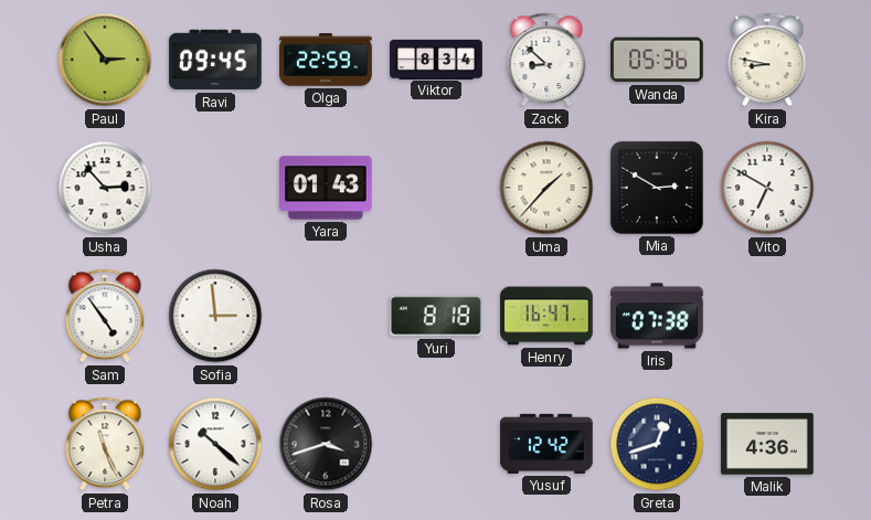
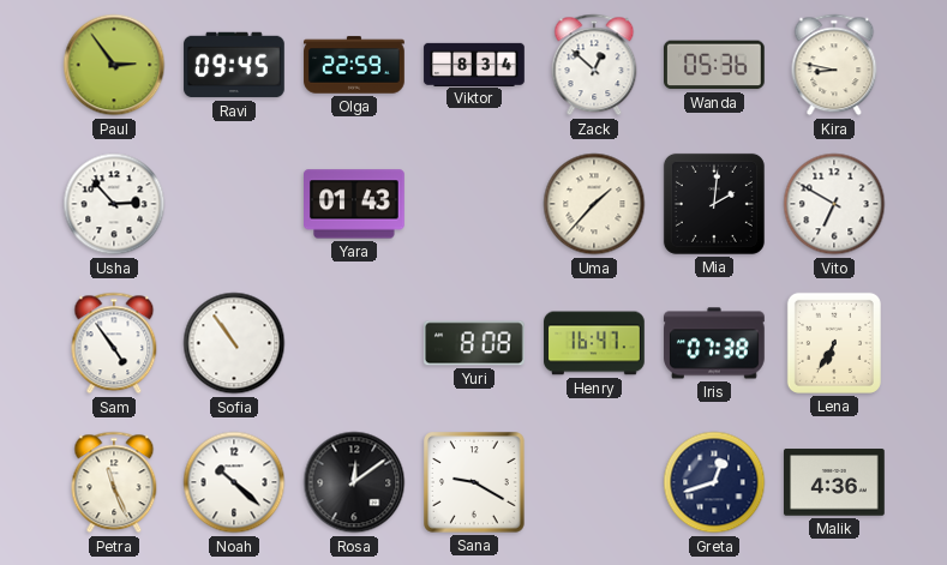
Zack: 8:52 -> 12:52
Mia: 2:50 -> 2:01
Sofia: 2:59 -> 10:54
Yuri: 8:18 -> 8:08
Lena: none -> 6:35
Rosa: 3:42 -> 12:09
Sana: none -> 9:20
Yusuf: 12:42 -> none
